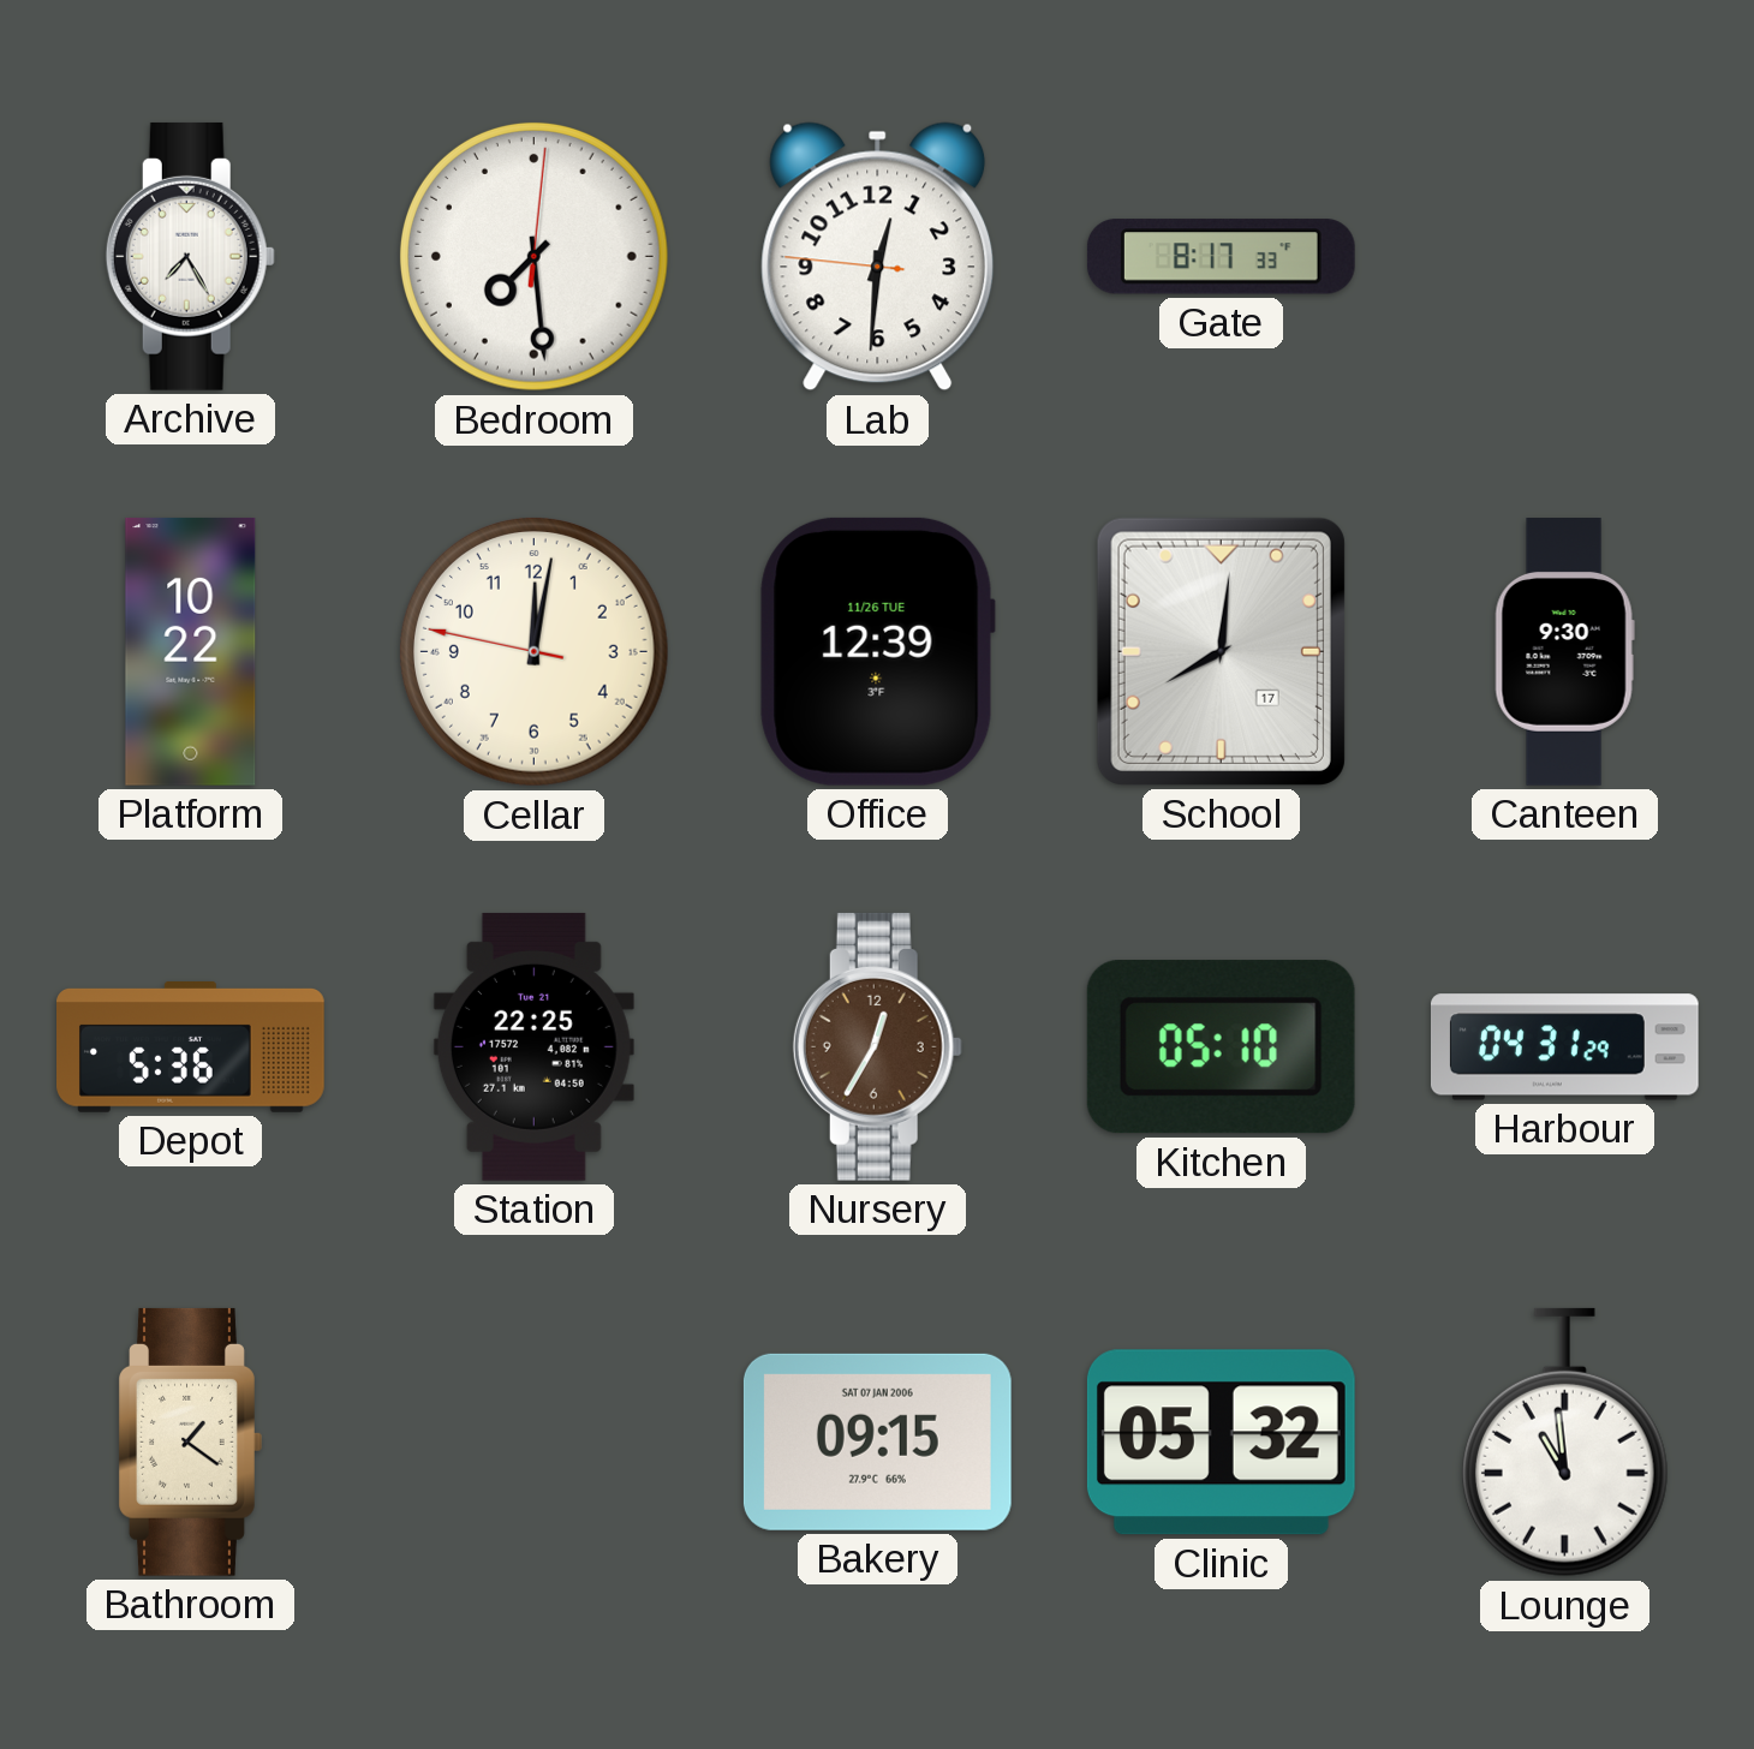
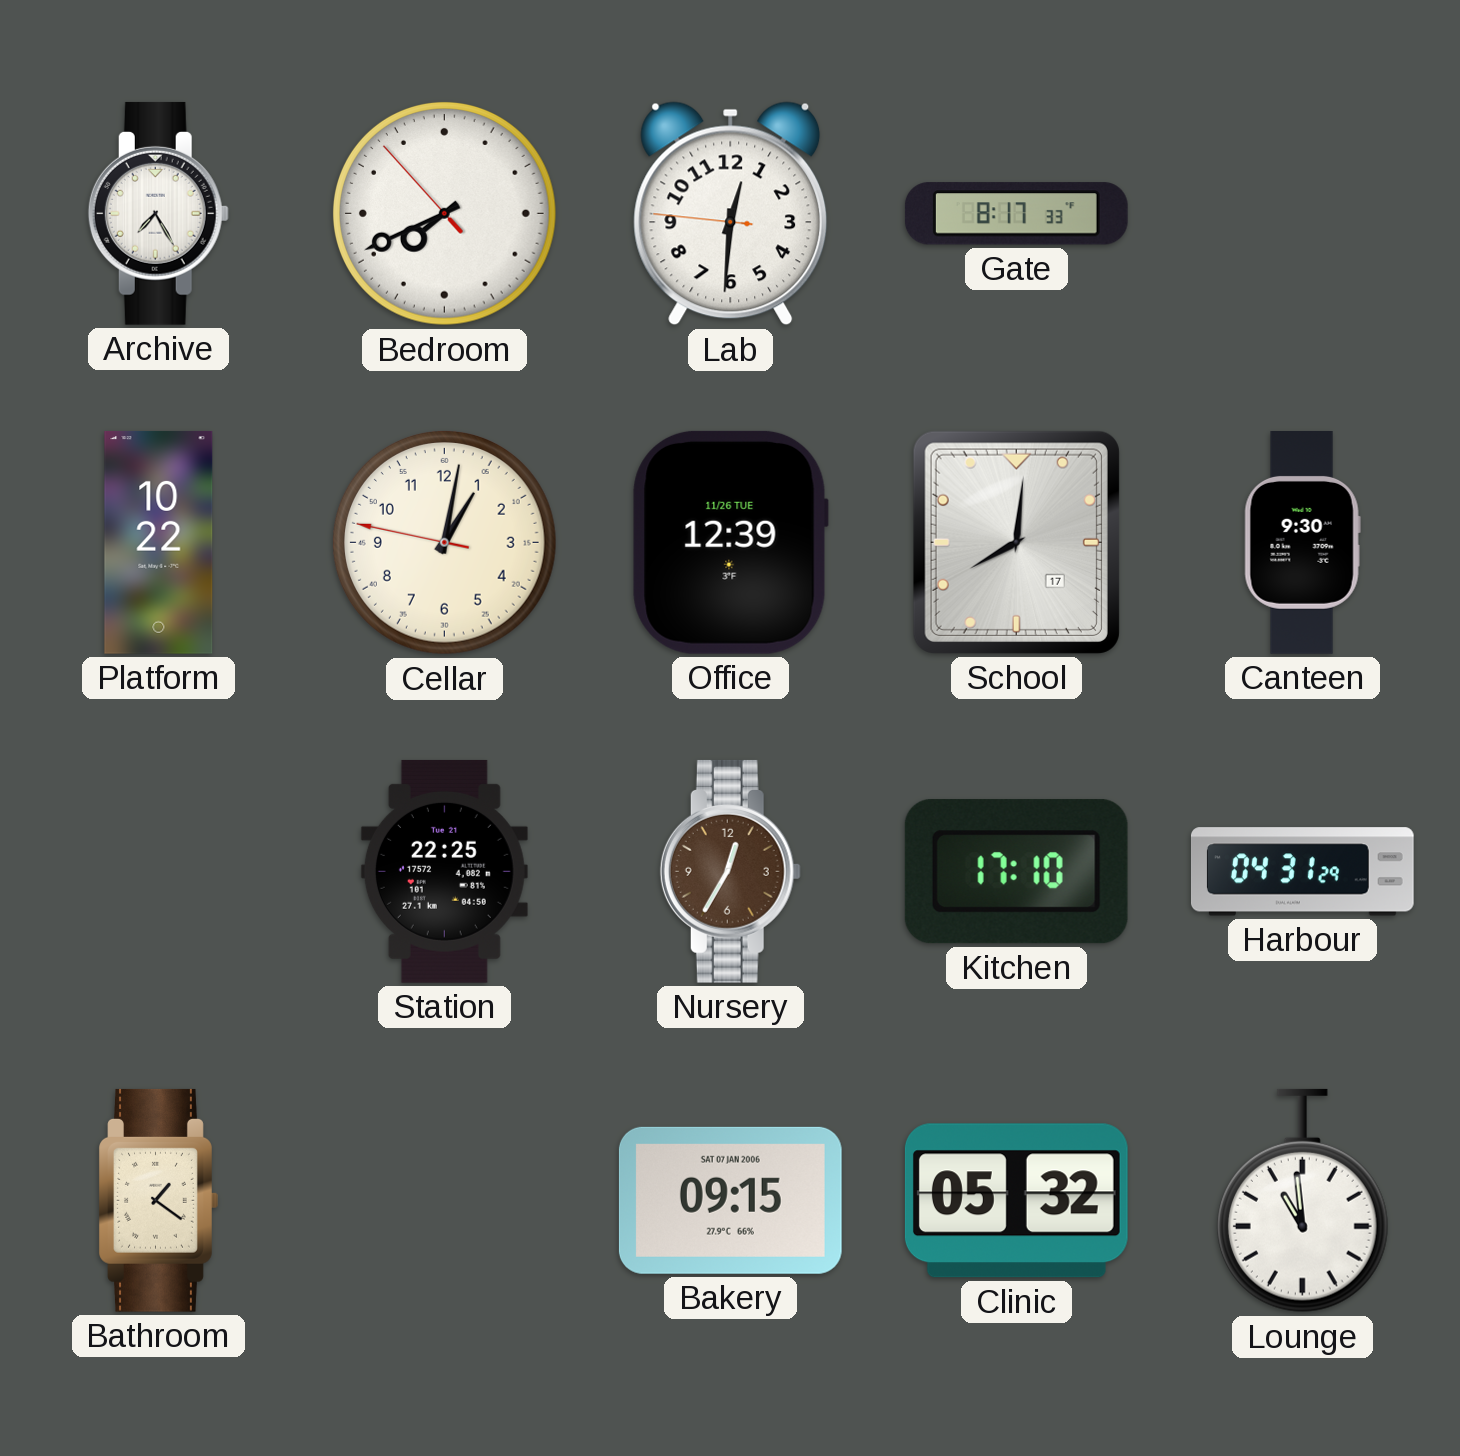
Bedroom: 7:29 -> 7:40
Cellar: 12:01 -> 1:01
Depot: 5:36 -> none
Kitchen: 05:10 -> 17:10
